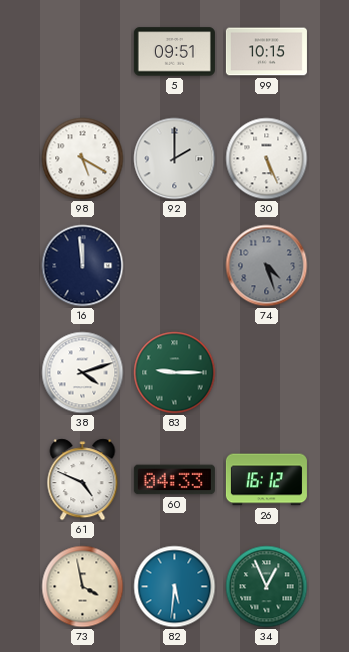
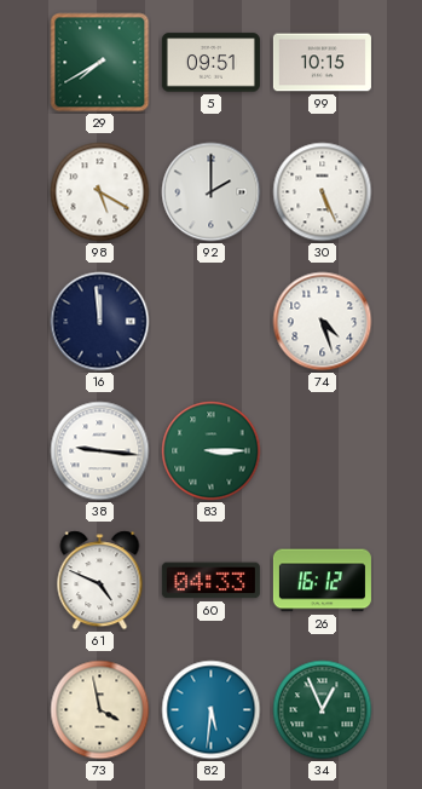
29: none -> 7:40
74 dial: grey -> white
38: 4:12 -> 9:16
83: 9:15 -> 3:15
